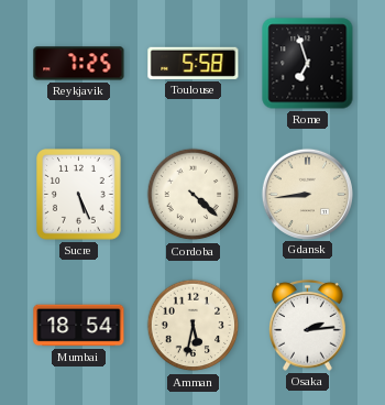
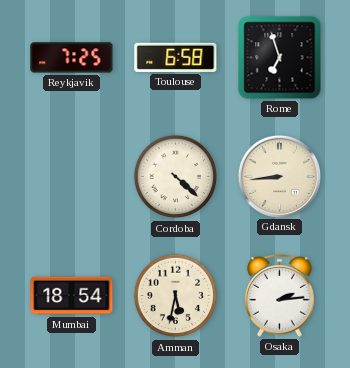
Toulouse: 5:58 -> 6:58
Sucre: 5:26 -> none
